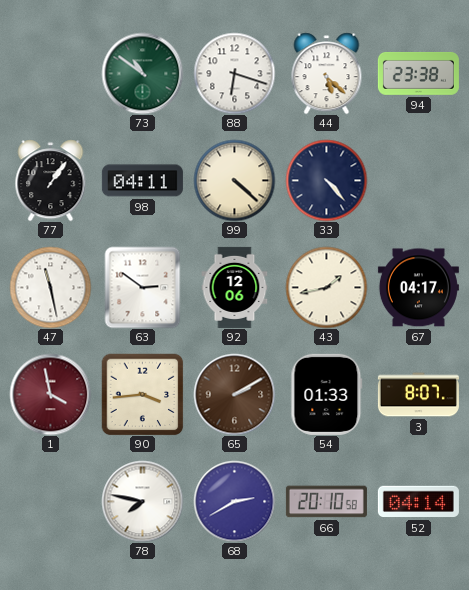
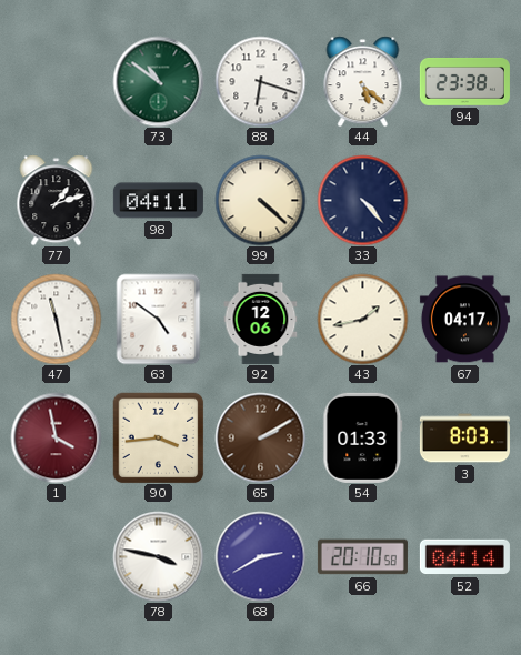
77: 1:06 -> 1:12
63: 2:51 -> 4:51
3: 8:07 -> 8:03
78: 7:47 -> 3:47
